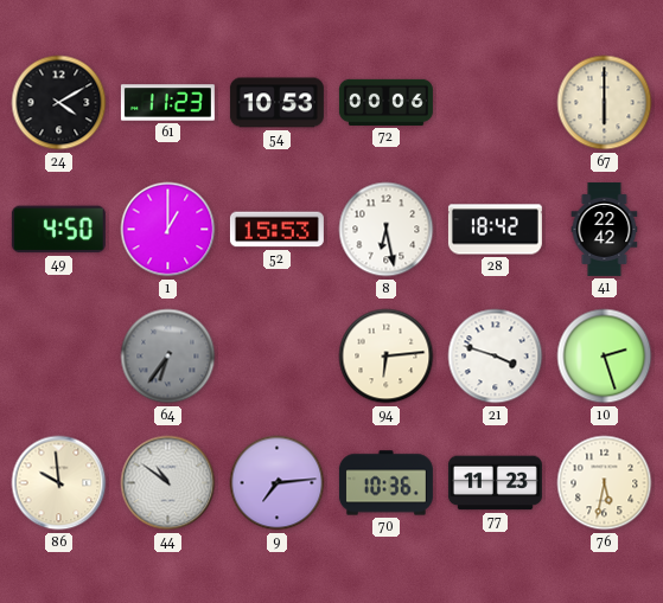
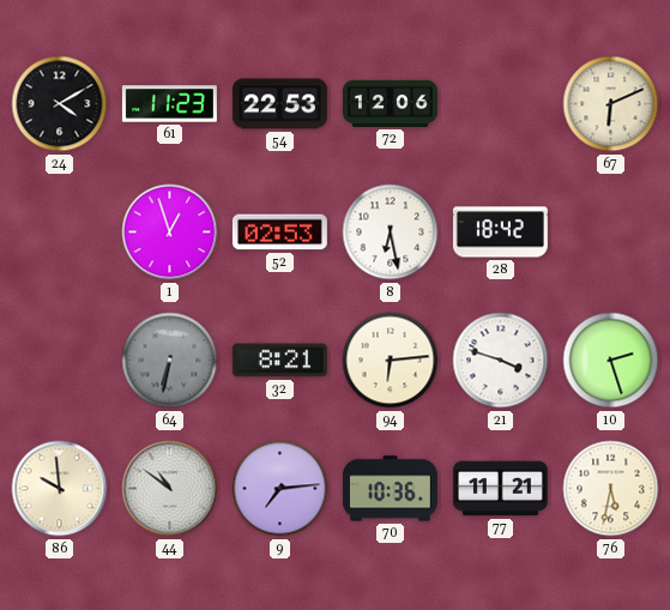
54: 10:53 -> 22:53
72: 00:06 -> 12:06
67: 6:00 -> 6:11
49: 4:50 -> none
1: 1:00 -> 12:57
52: 15:53 -> 02:53
41: 22:42 -> none
64: 6:36 -> 6:32
32: none -> 8:21
77: 11:23 -> 11:21
